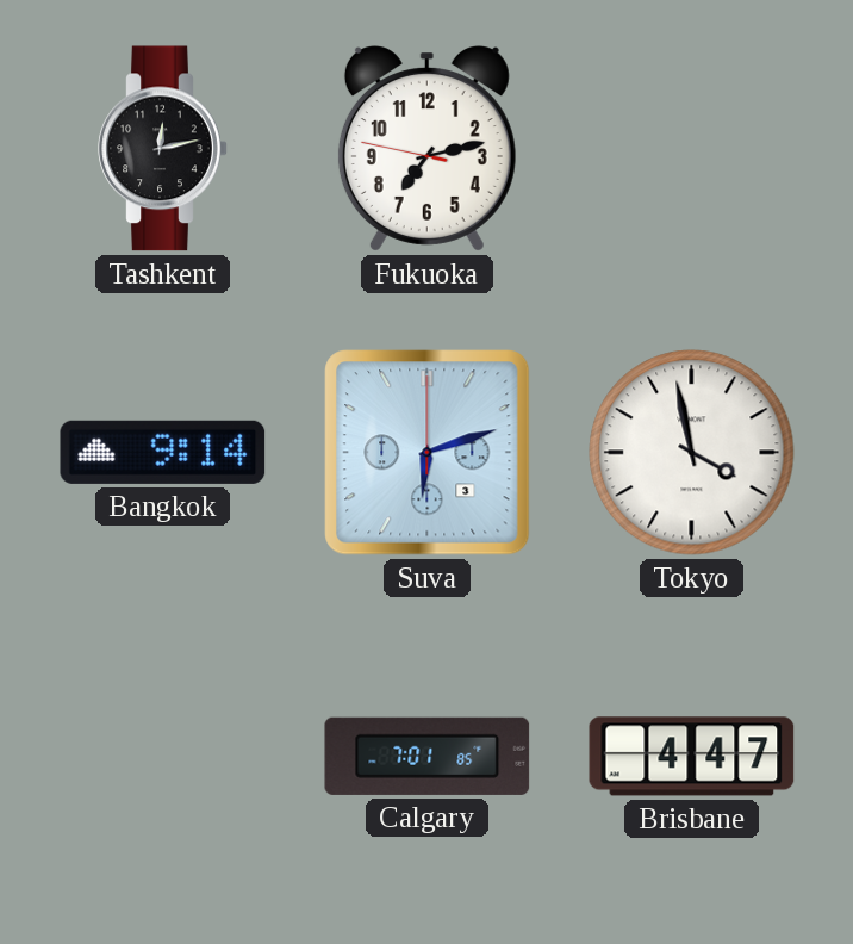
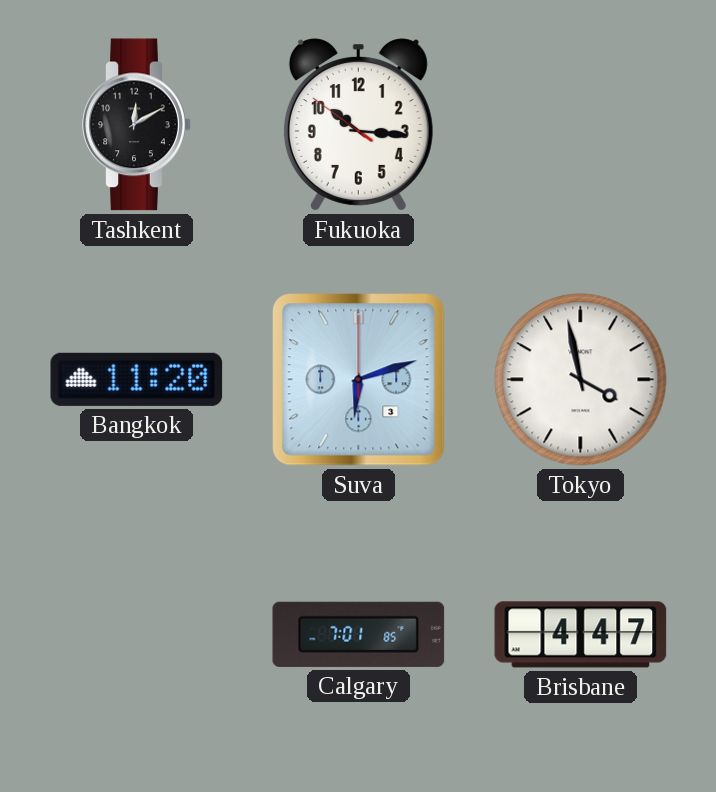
Tashkent: 12:13 -> 12:10
Fukuoka: 7:12 -> 10:15
Bangkok: 9:14 -> 11:20
